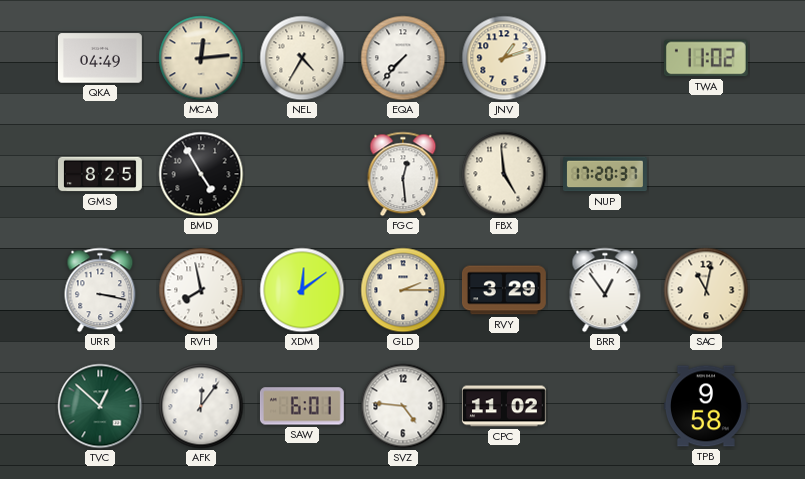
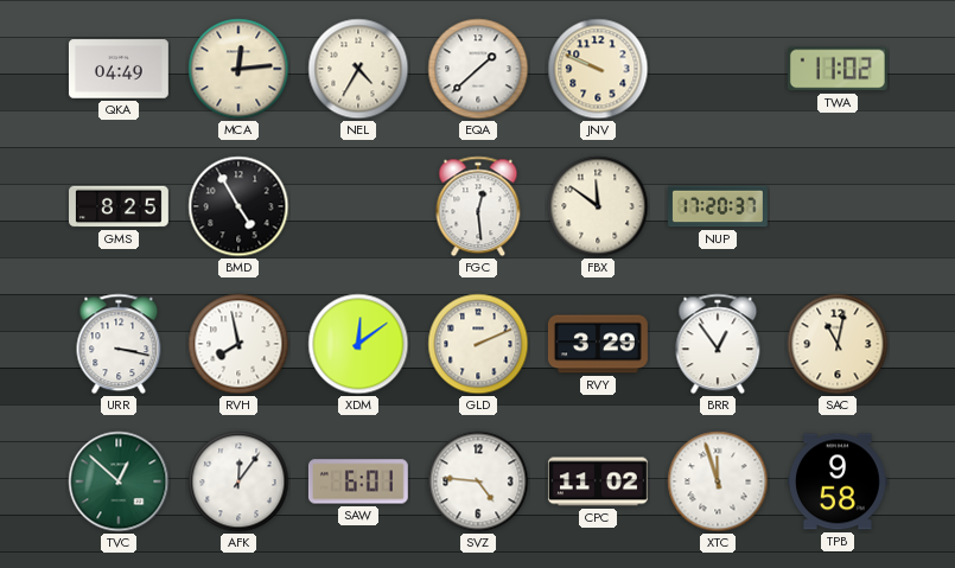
EQA: 7:37 -> 1:38
JNV: 1:12 -> 9:49
FBX: 4:59 -> 11:51
GLD: 2:15 -> 2:11
XTC: none -> 11:57
